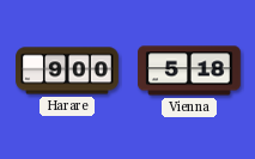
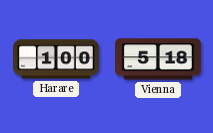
Harare: 9:00 -> 1:00
